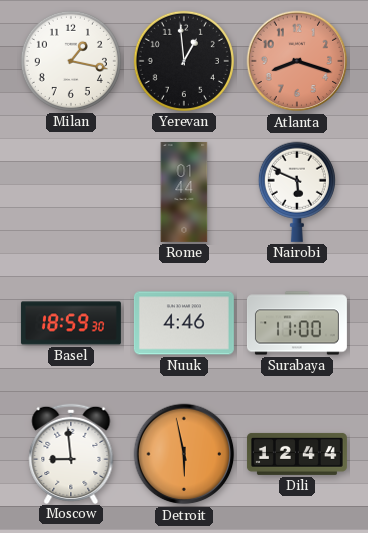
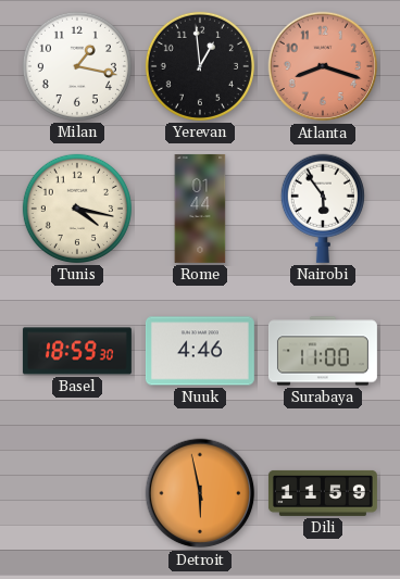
Tunis: none -> 4:17
Nairobi: 5:49 -> 5:54
Moscow: 8:59 -> none
Dili: 12:44 -> 11:59
